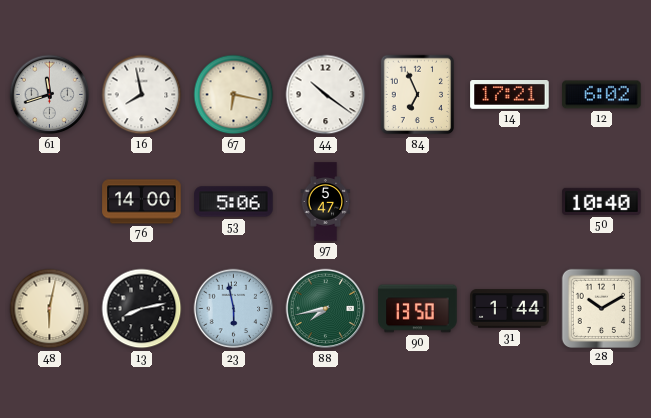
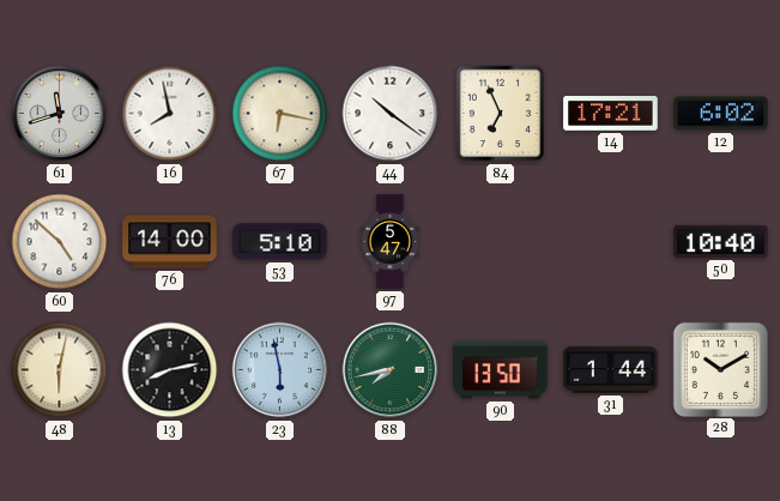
60: none -> 4:52
53: 5:06 -> 5:10
